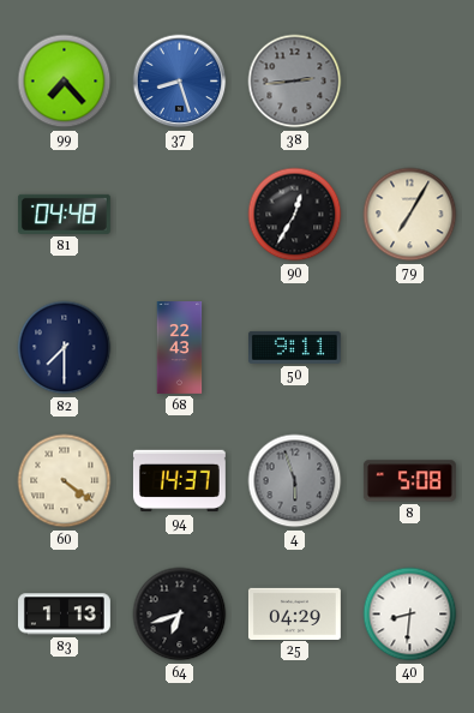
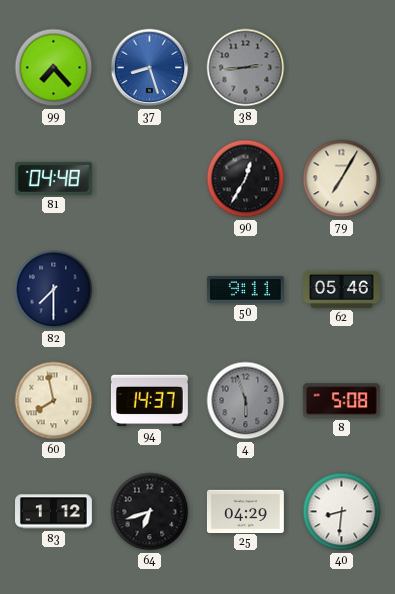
68: 22:43 -> none
62: none -> 05:46
60: 4:21 -> 7:58
83: 1:13 -> 1:12
